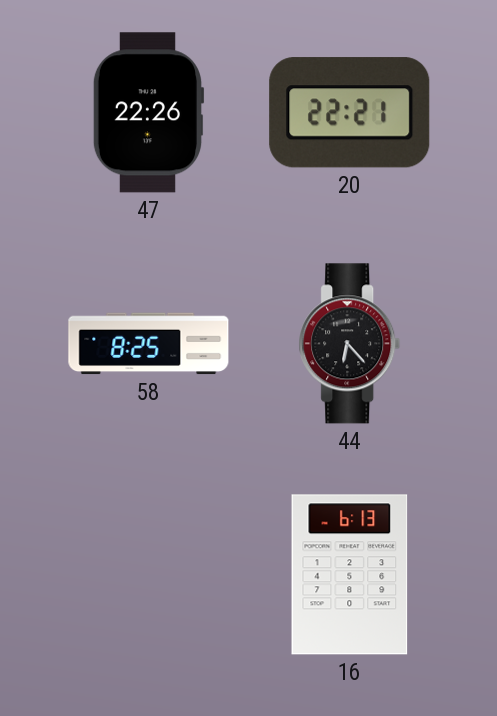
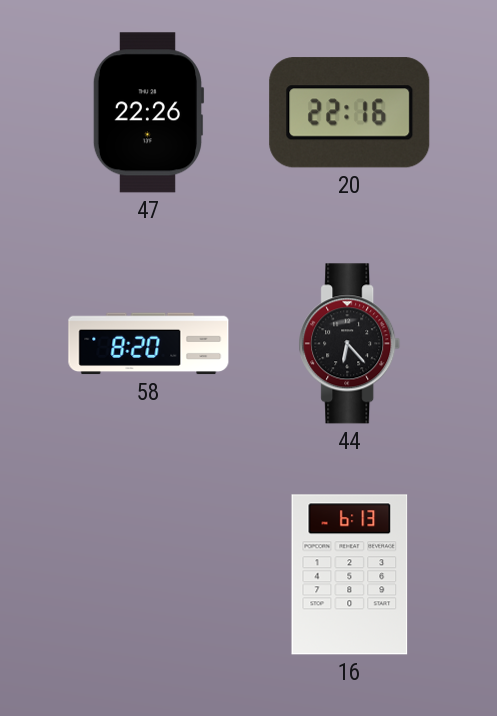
20: 22:21 -> 22:16
58: 8:25 -> 8:20
